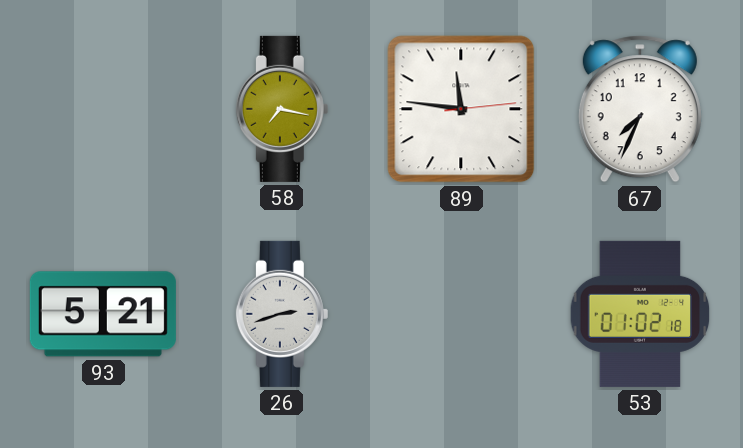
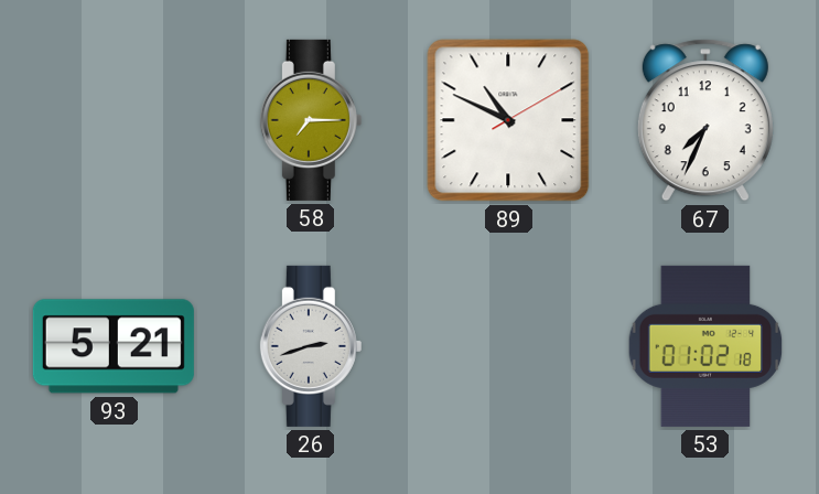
58: 7:17 -> 7:15
89: 11:46 -> 10:49
